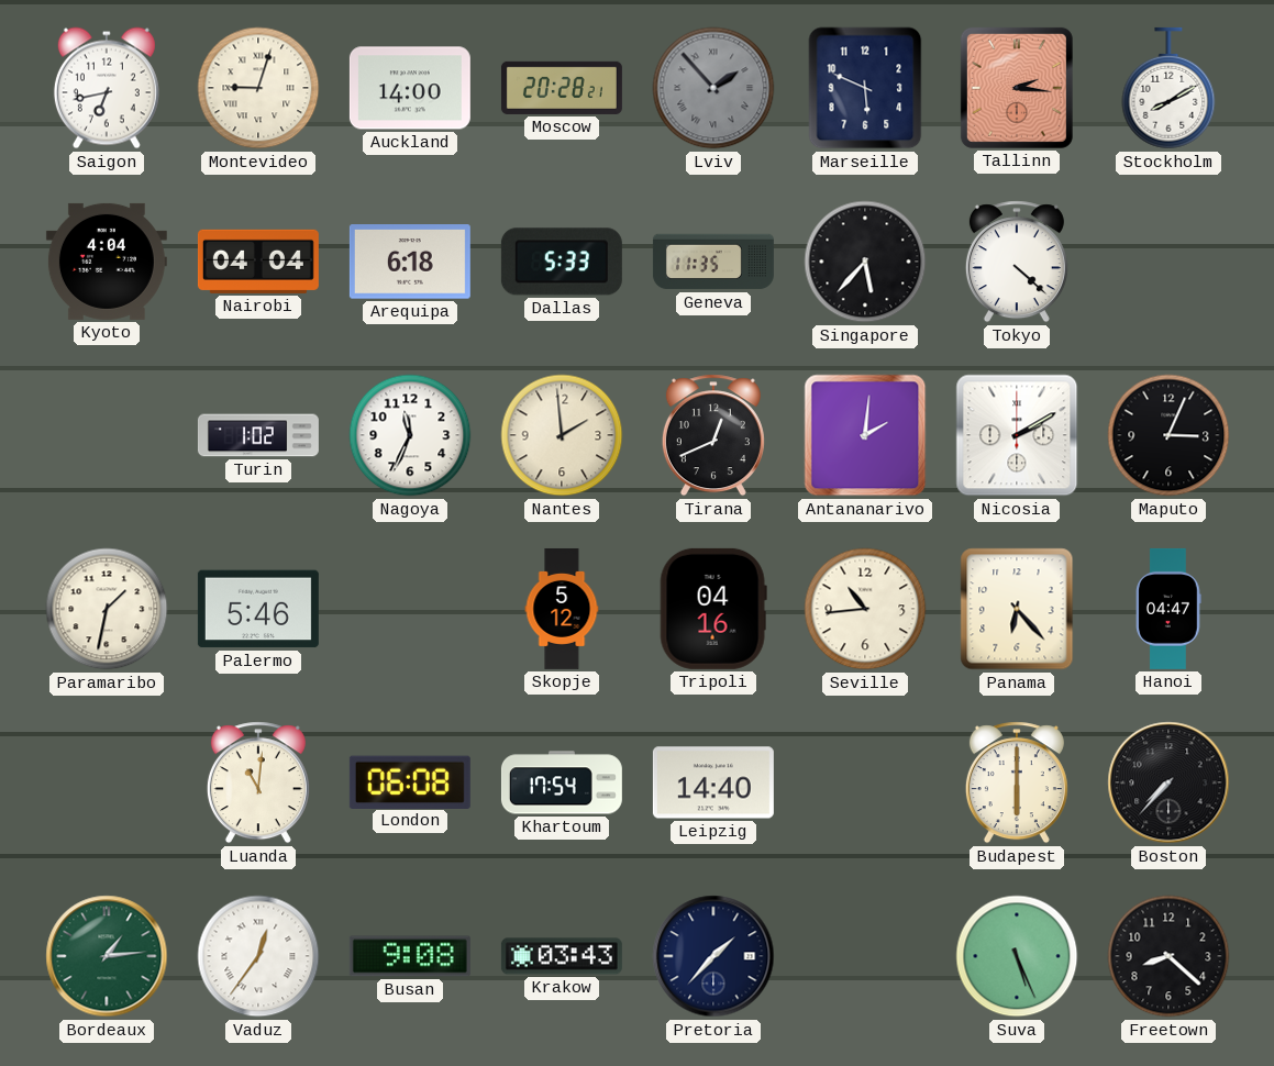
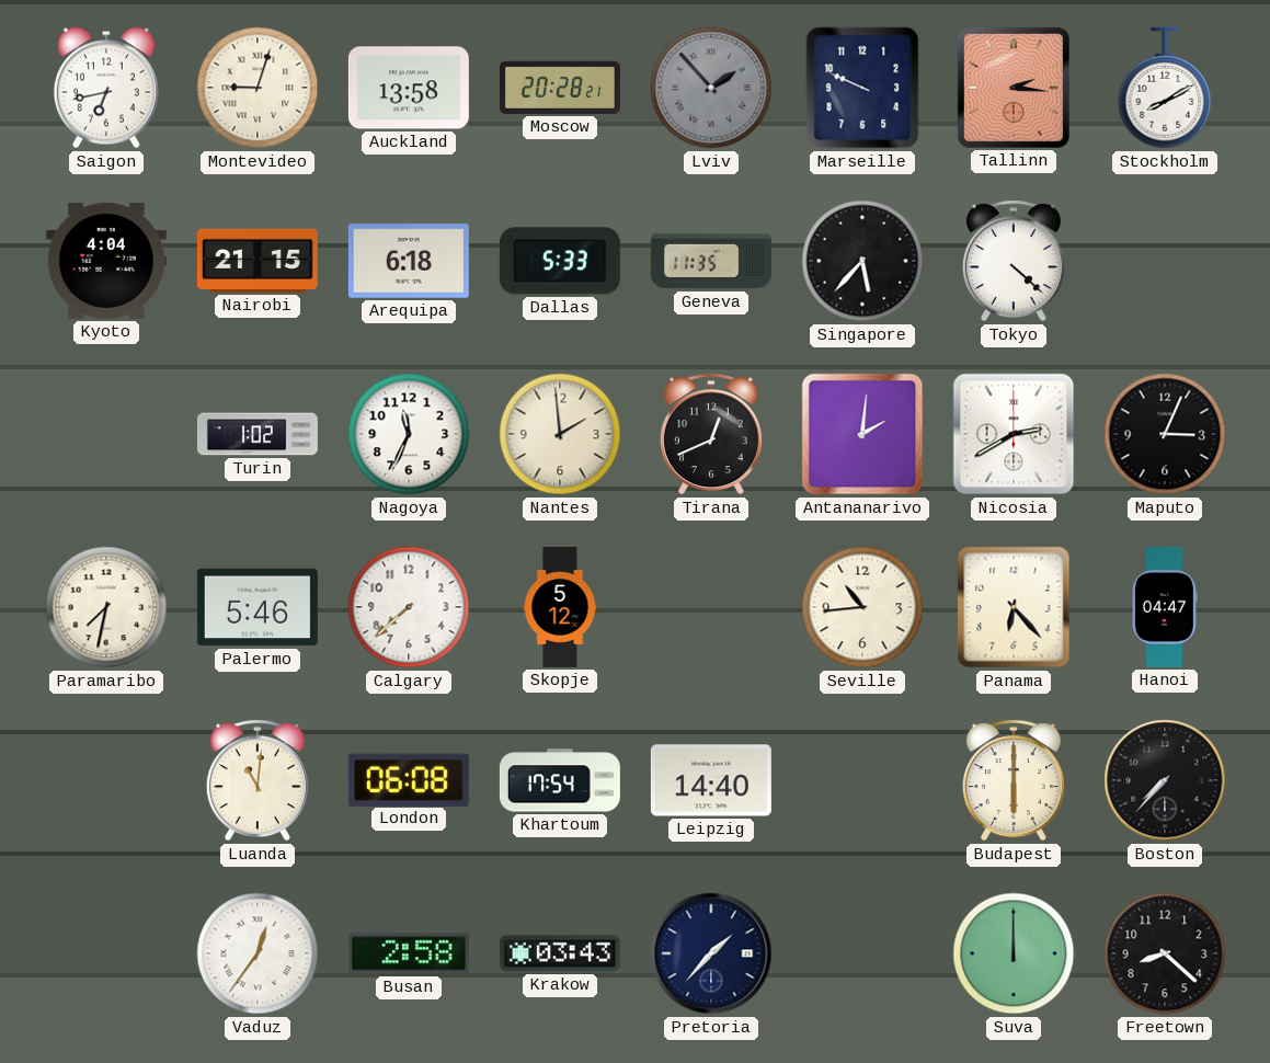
Auckland: 14:00 -> 13:58
Marseille: 5:49 -> 9:49
Nairobi: 04:04 -> 21:15
Nicosia: 2:10 -> 2:40
Paramaribo: 1:32 -> 7:32
Calgary: none -> 7:38
Tripoli: 04:16 -> none
Bordeaux: 1:14 -> none
Busan: 9:08 -> 2:58
Suva: 5:26 -> 12:00
